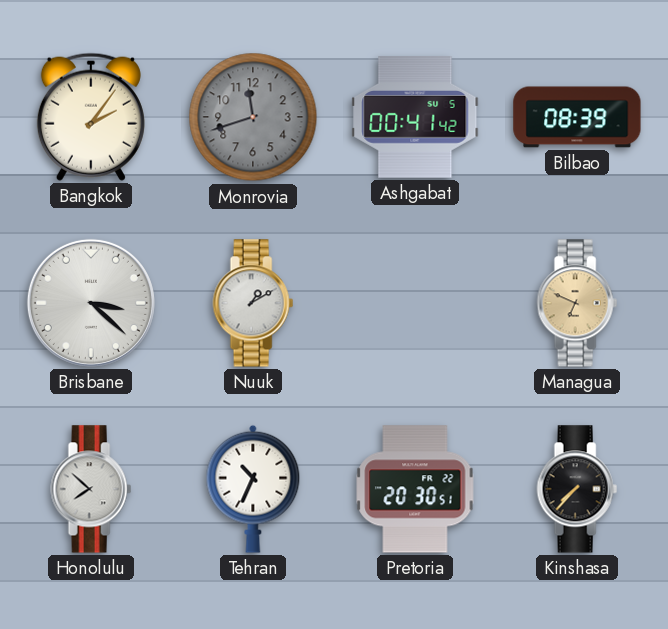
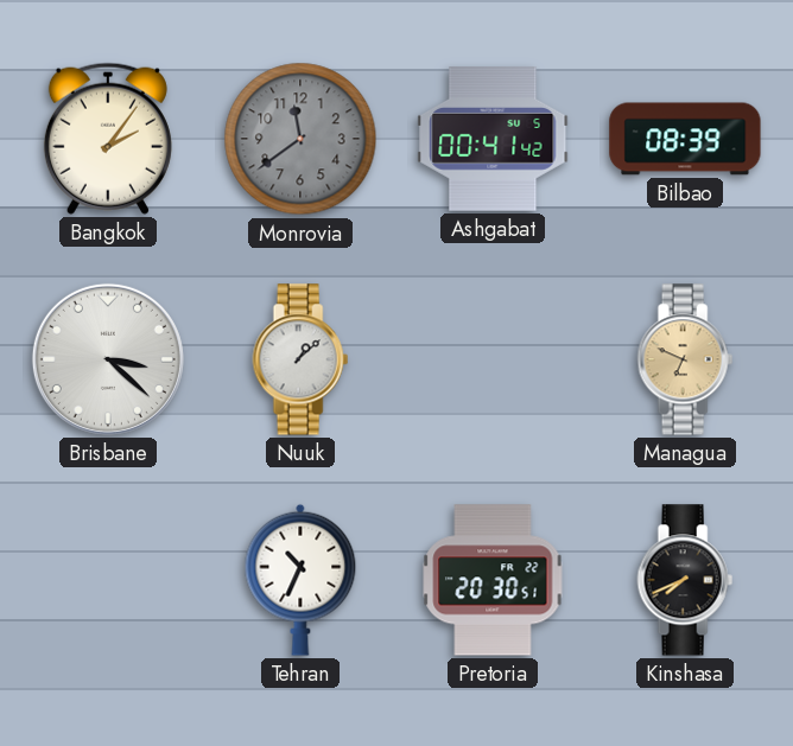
Monrovia: 11:42 -> 11:39
Nuuk: 1:10 -> 1:08
Honolulu: 7:52 -> none
Kinshasa: 7:37 -> 7:41
